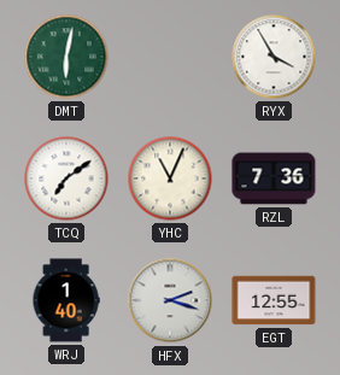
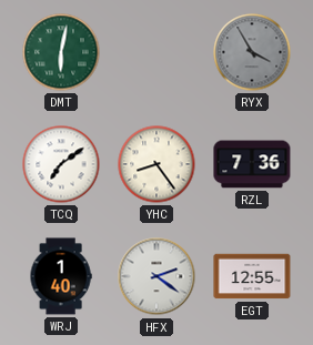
RYX dial: white -> grey
YHC: 11:04 -> 8:24
HFX: 2:18 -> 2:21
